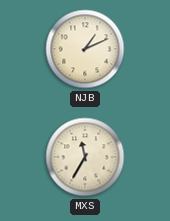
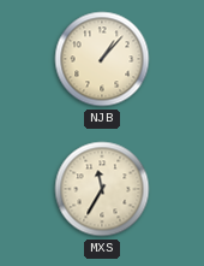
NJB: 1:11 -> 1:07
